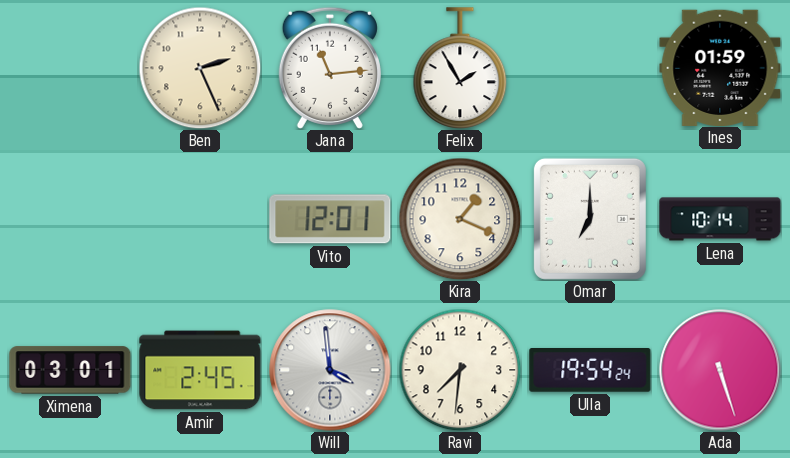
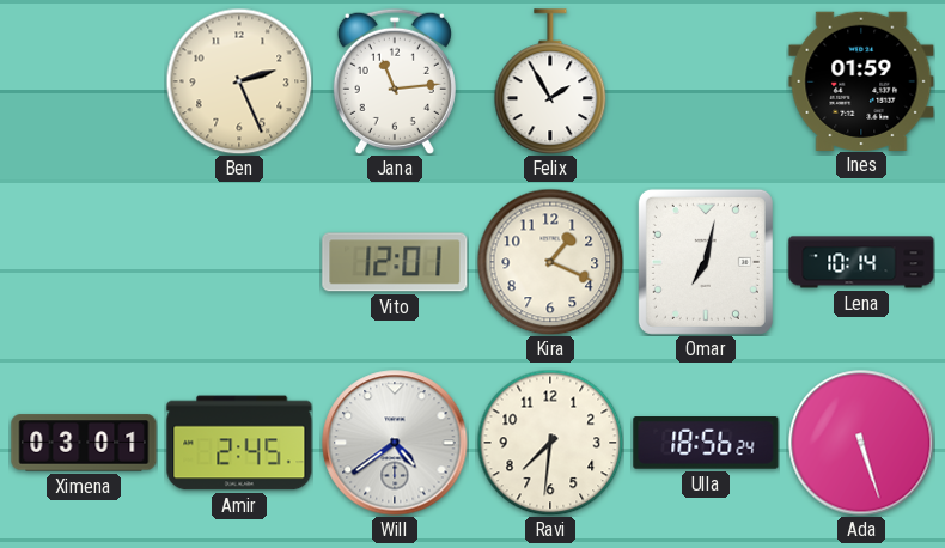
Omar: 7:00 -> 7:02
Will: 3:59 -> 4:39
Ulla: 19:54 -> 18:56
